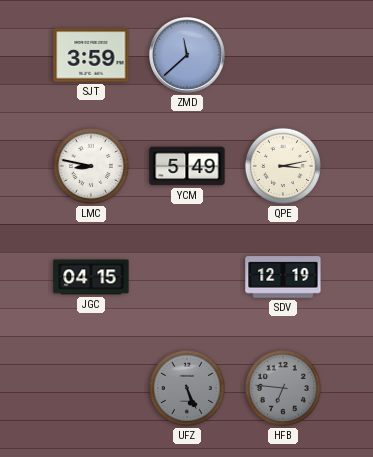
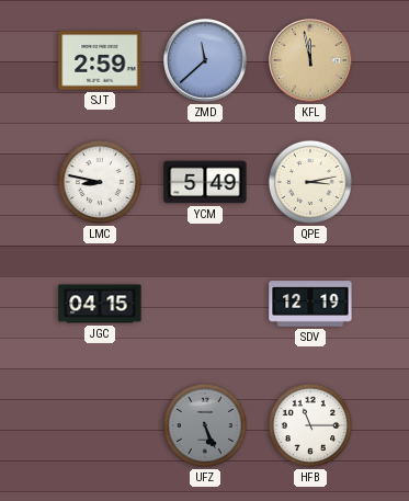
SJT: 3:59 -> 2:59
KFL: none -> 11:58
HFB: 6:46 -> 11:15
HFB dial: grey -> white
